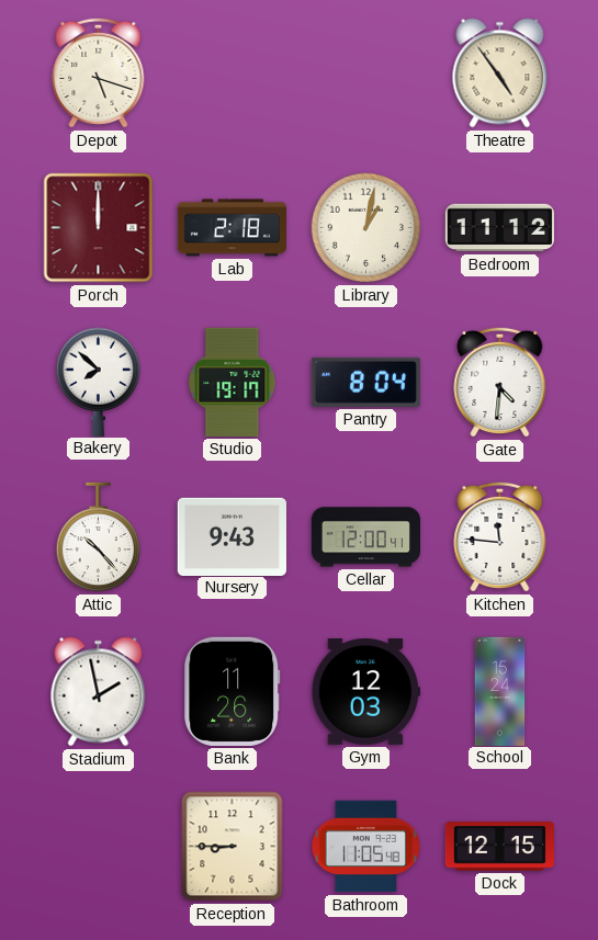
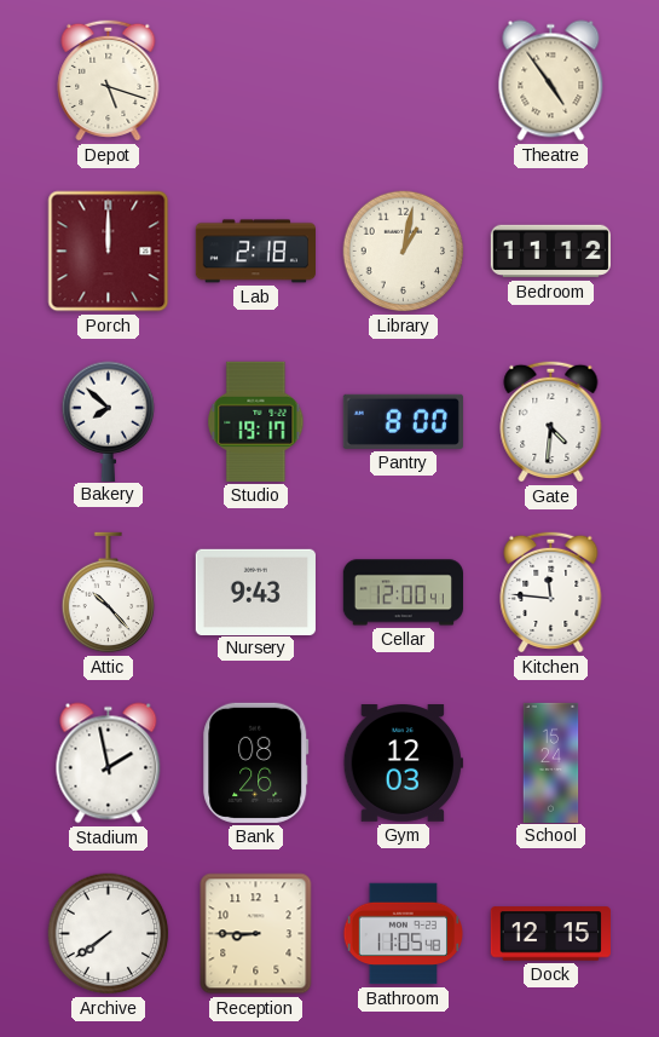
Pantry: 8:04 -> 8:00
Bank: 11:26 -> 08:26
Archive: none -> 7:39
